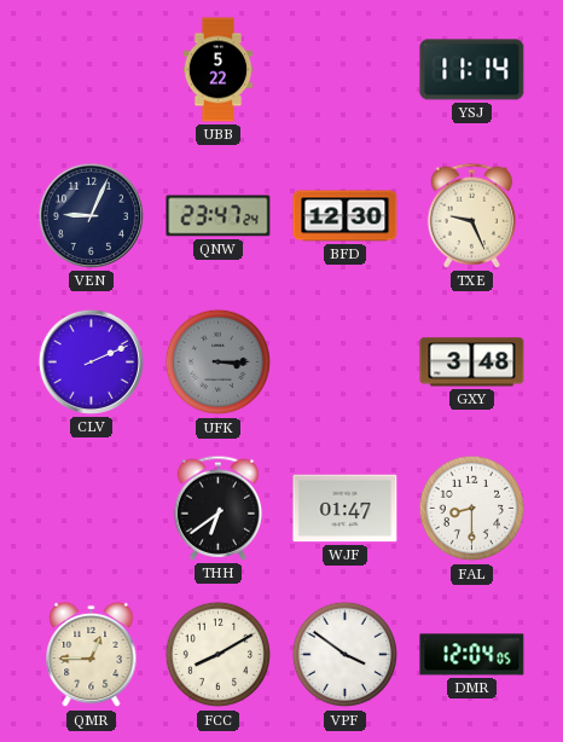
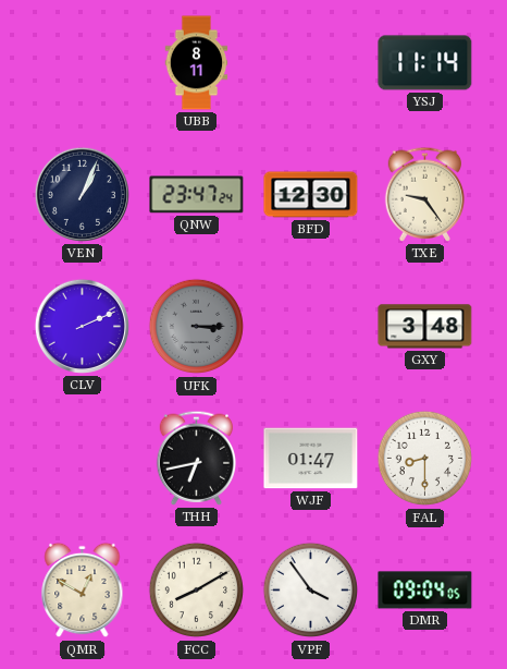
UBB: 5:22 -> 8:11
VEN: 9:04 -> 1:04
TXE: 9:26 -> 9:24
THH: 6:39 -> 6:43
QMR: 12:45 -> 12:50
VPF: 3:51 -> 3:54
DMR: 12:04 -> 09:04
